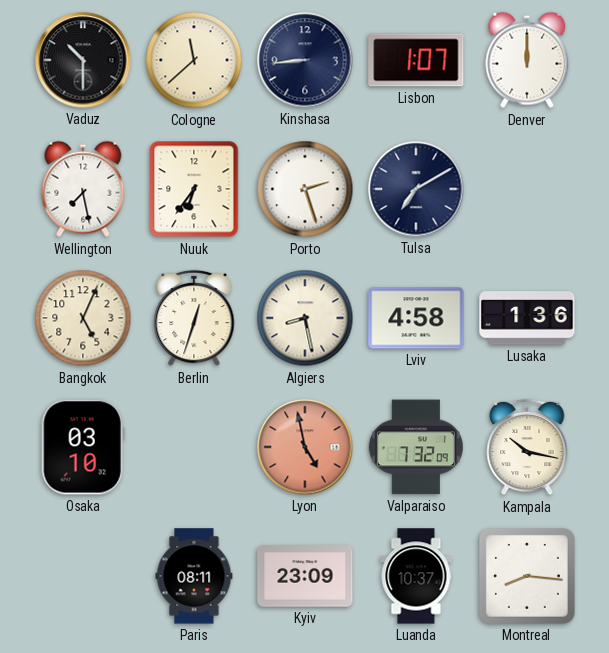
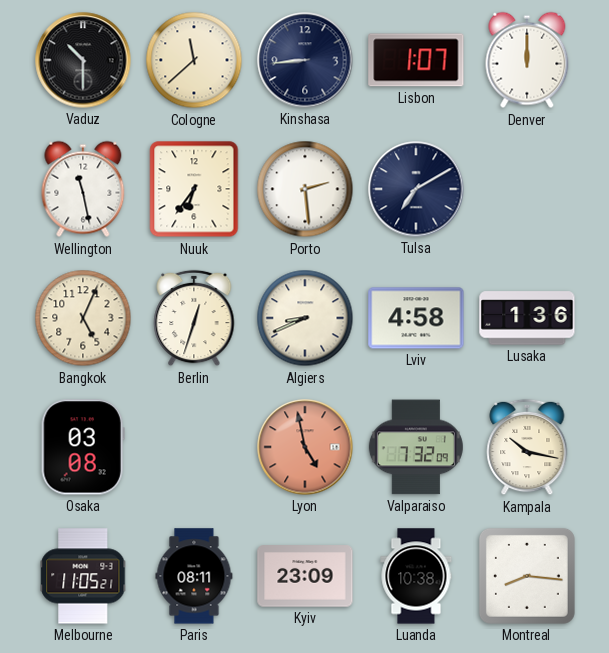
Wellington: 7:28 -> 11:28
Porto: 2:27 -> 2:29
Algiers: 8:28 -> 8:41
Osaka: 03:10 -> 03:08
Melbourne: none -> 11:05
Luanda: 10:37 -> 10:38
